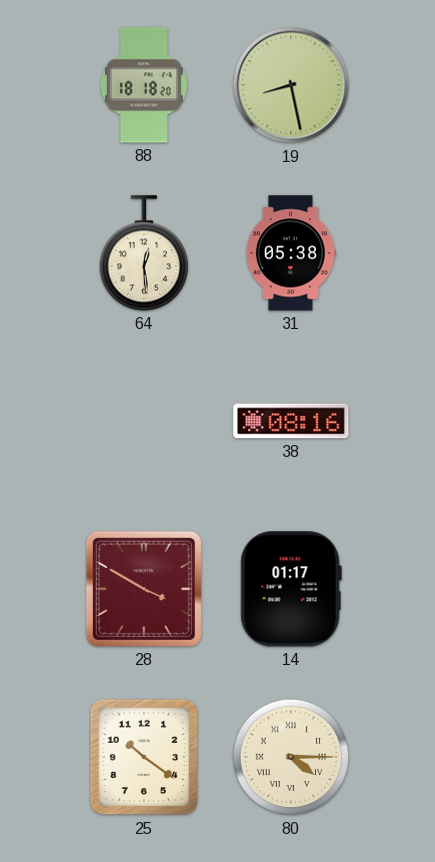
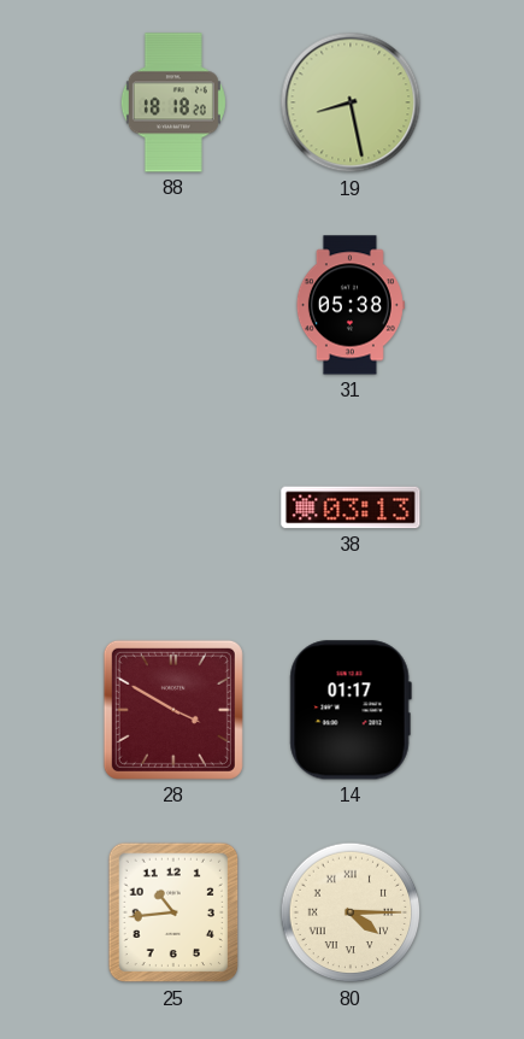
64: 12:29 -> none
38: 08:16 -> 03:13
25: 10:21 -> 10:44
